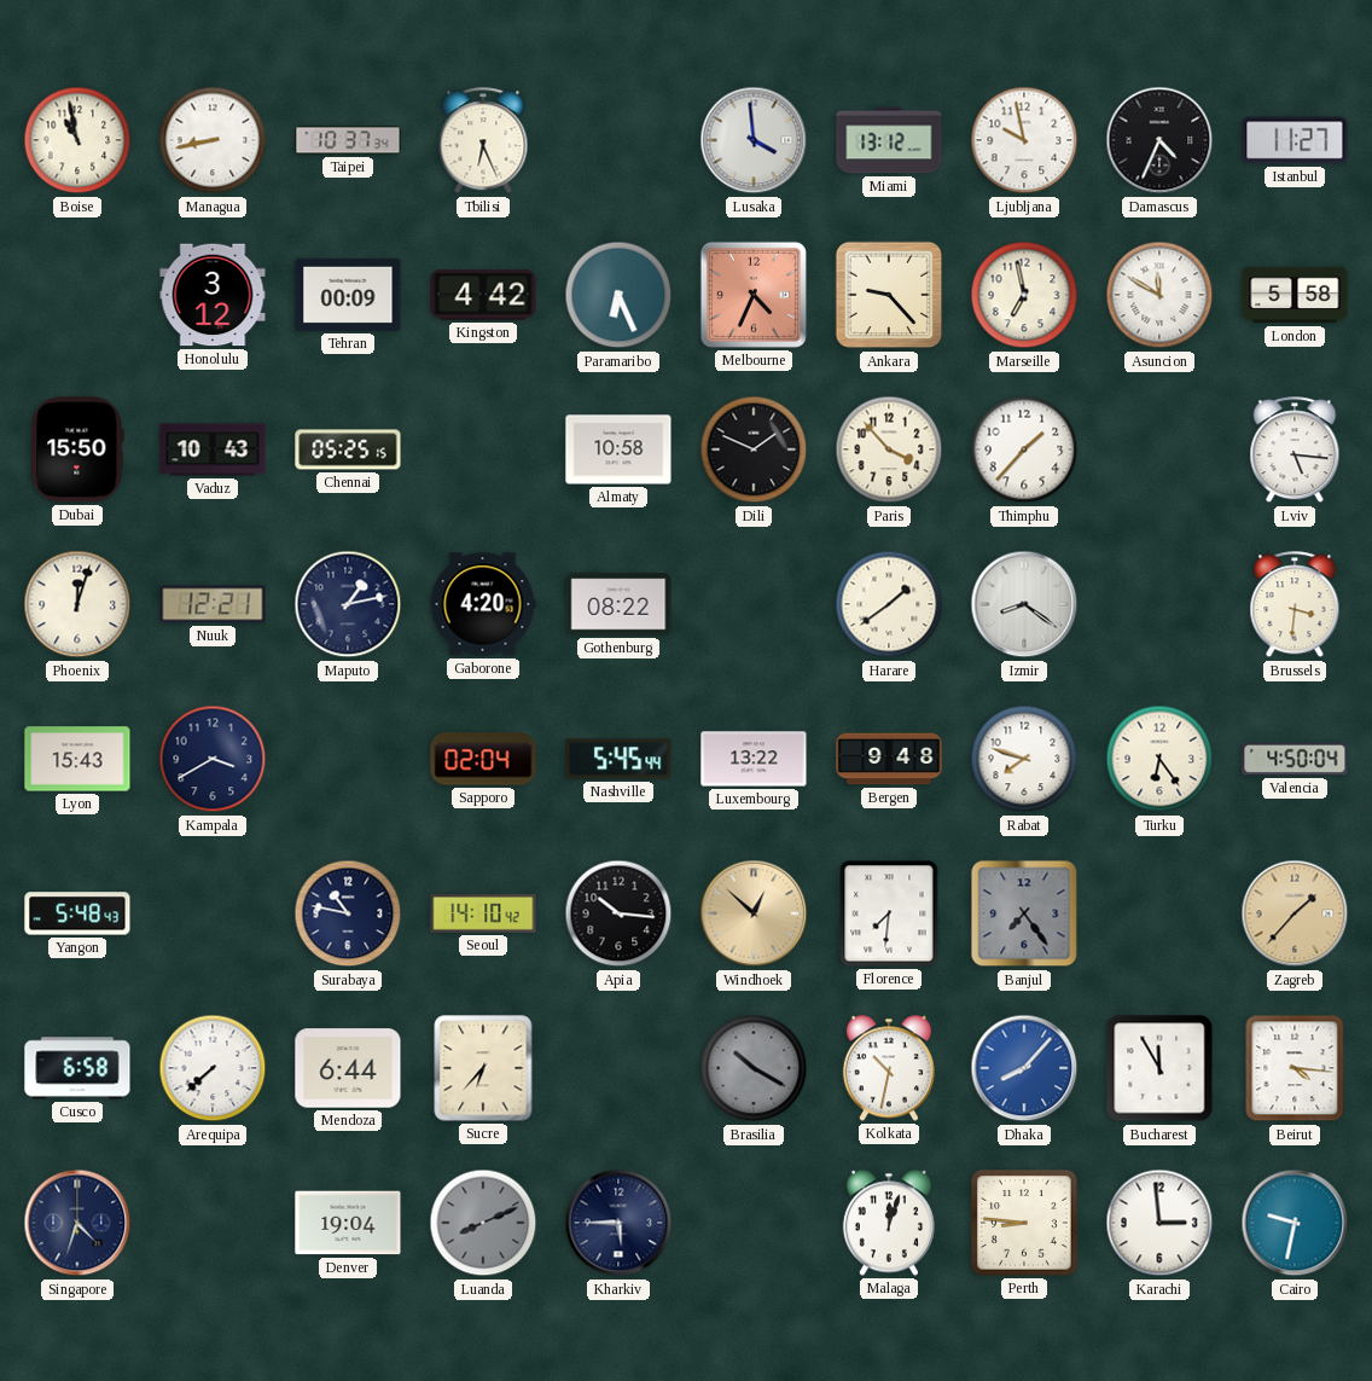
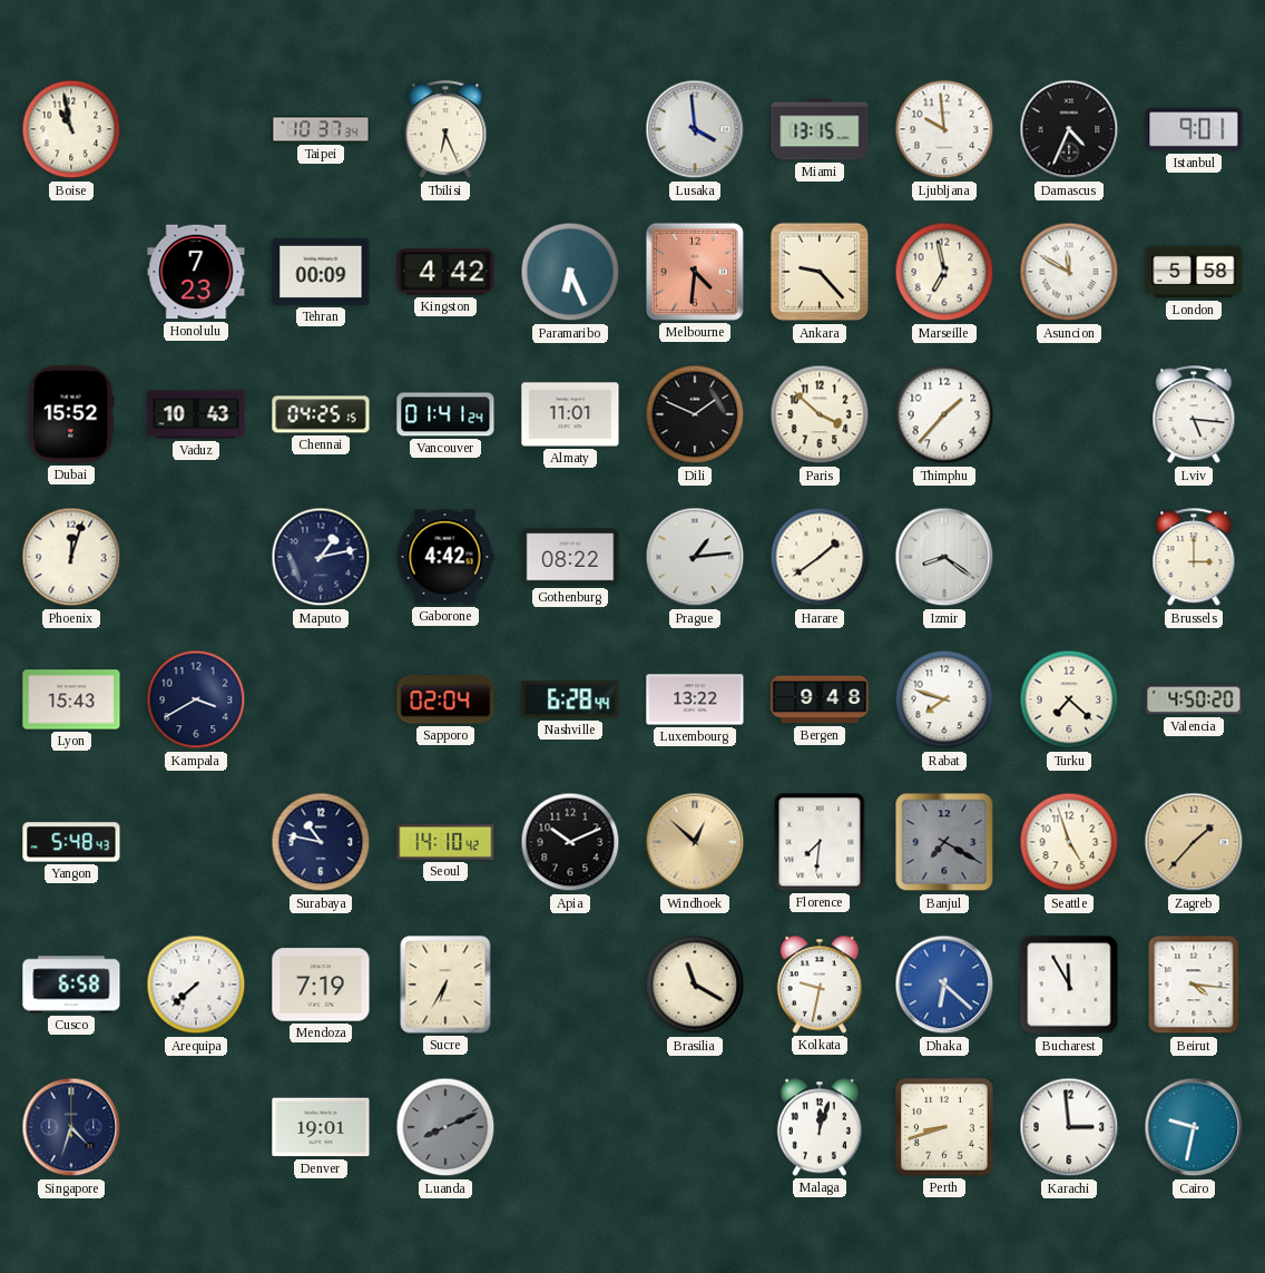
Managua: 8:43 -> none
Miami: 13:12 -> 13:15
Ljubljana: 9:58 -> 9:59
Istanbul: 11:27 -> 9:01
Honolulu: 3:12 -> 7:23
Melbourne: 4:34 -> 4:31
Dubai: 15:50 -> 15:52
Chennai: 05:25 -> 04:25
Vancouver: none -> 01:41
Almaty: 10:58 -> 11:01
Paris: 3:53 -> 3:52
Nuuk: 12:21 -> none
Gaborone: 4:20 -> 4:42
Prague: none -> 1:14
Brussels: 3:31 -> 3:00
Nashville: 5:45 -> 6:28
Turku: 6:24 -> 7:22
Valencia: 4:50:04 -> 4:50:20
Apia: 10:16 -> 10:11
Banjul: 7:24 -> 7:20
Seattle: none -> 4:57
Mendoza: 6:44 -> 7:19
Sucre: 6:37 -> 6:35
Brasilia: 10:20 -> 11:20
Brasilia dial: grey -> cream
Kolkata: 10:32 -> 9:32
Dhaka: 8:07 -> 6:22
Denver: 19:04 -> 19:01
Kharkiv: 5:45 -> none
Perth: 8:46 -> 8:42
